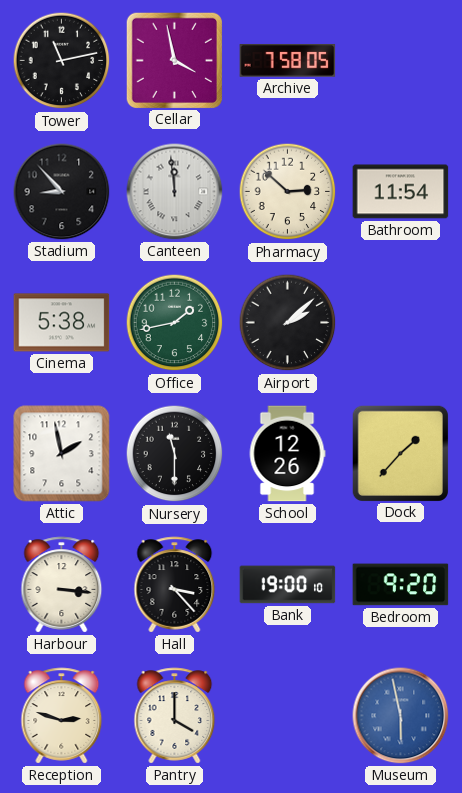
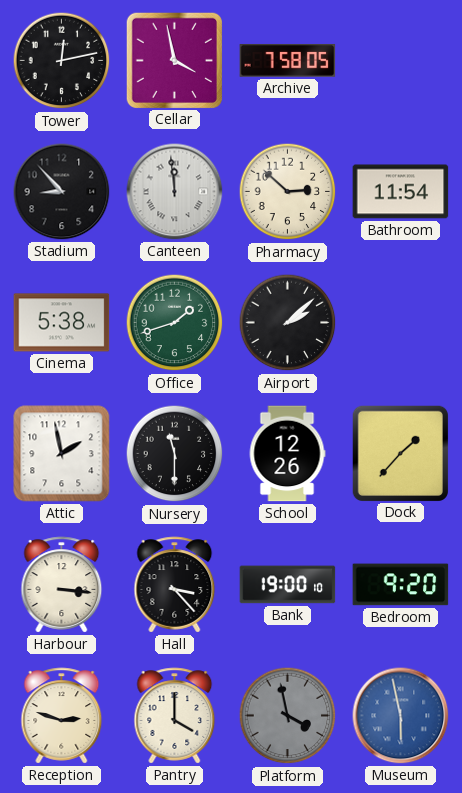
Tower: 11:13 -> 12:13
Office: 1:43 -> 1:42
Platform: none -> 3:58
